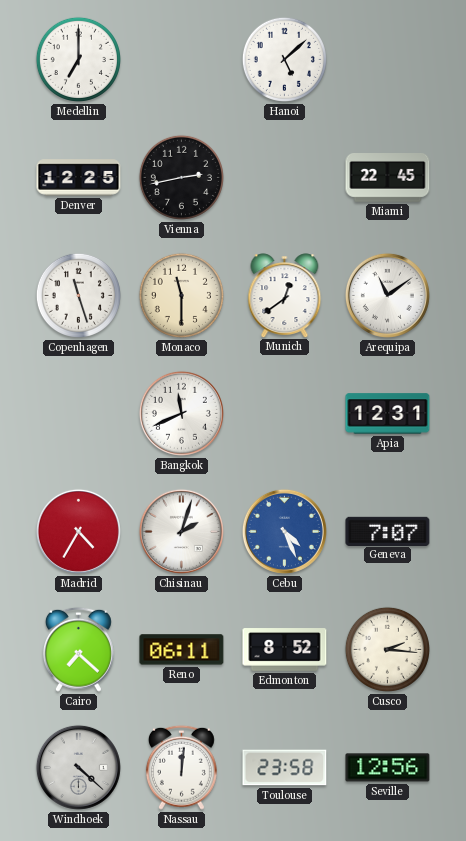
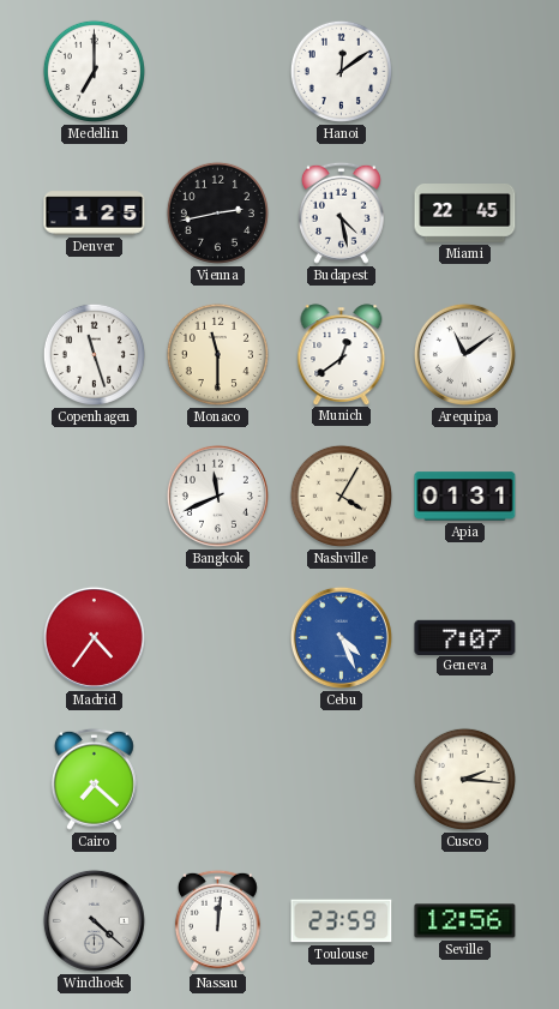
Hanoi: 5:08 -> 12:09
Denver: 12:25 -> 1:25
Budapest: none -> 4:28
Nashville: none -> 4:05
Apia: 12:31 -> 01:31
Madrid: 4:35 -> 4:36
Chisinau: 2:03 -> none
Reno: 06:11 -> none
Edmonton: 8:52 -> none
Toulouse: 23:58 -> 23:59
